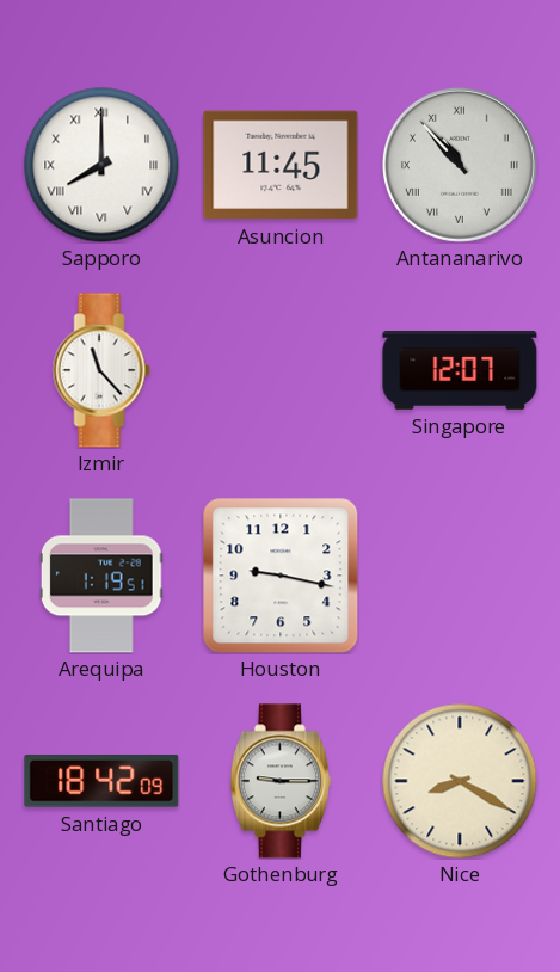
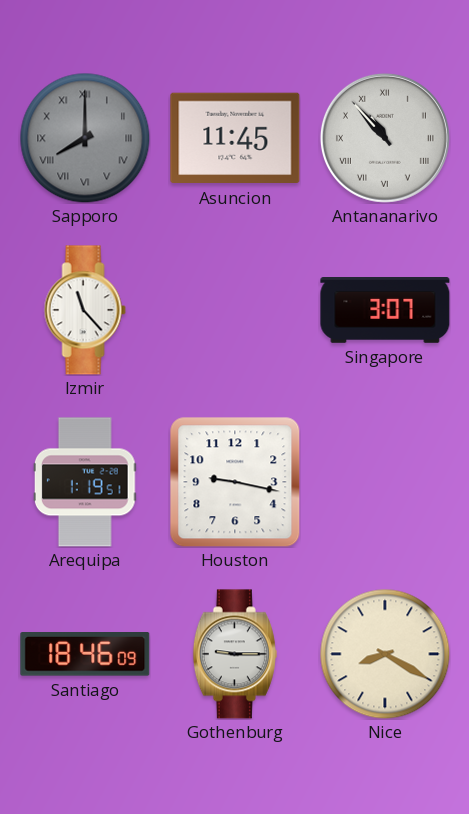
Sapporo dial: white -> grey
Singapore: 12:07 -> 3:07
Santiago: 18:42 -> 18:46
